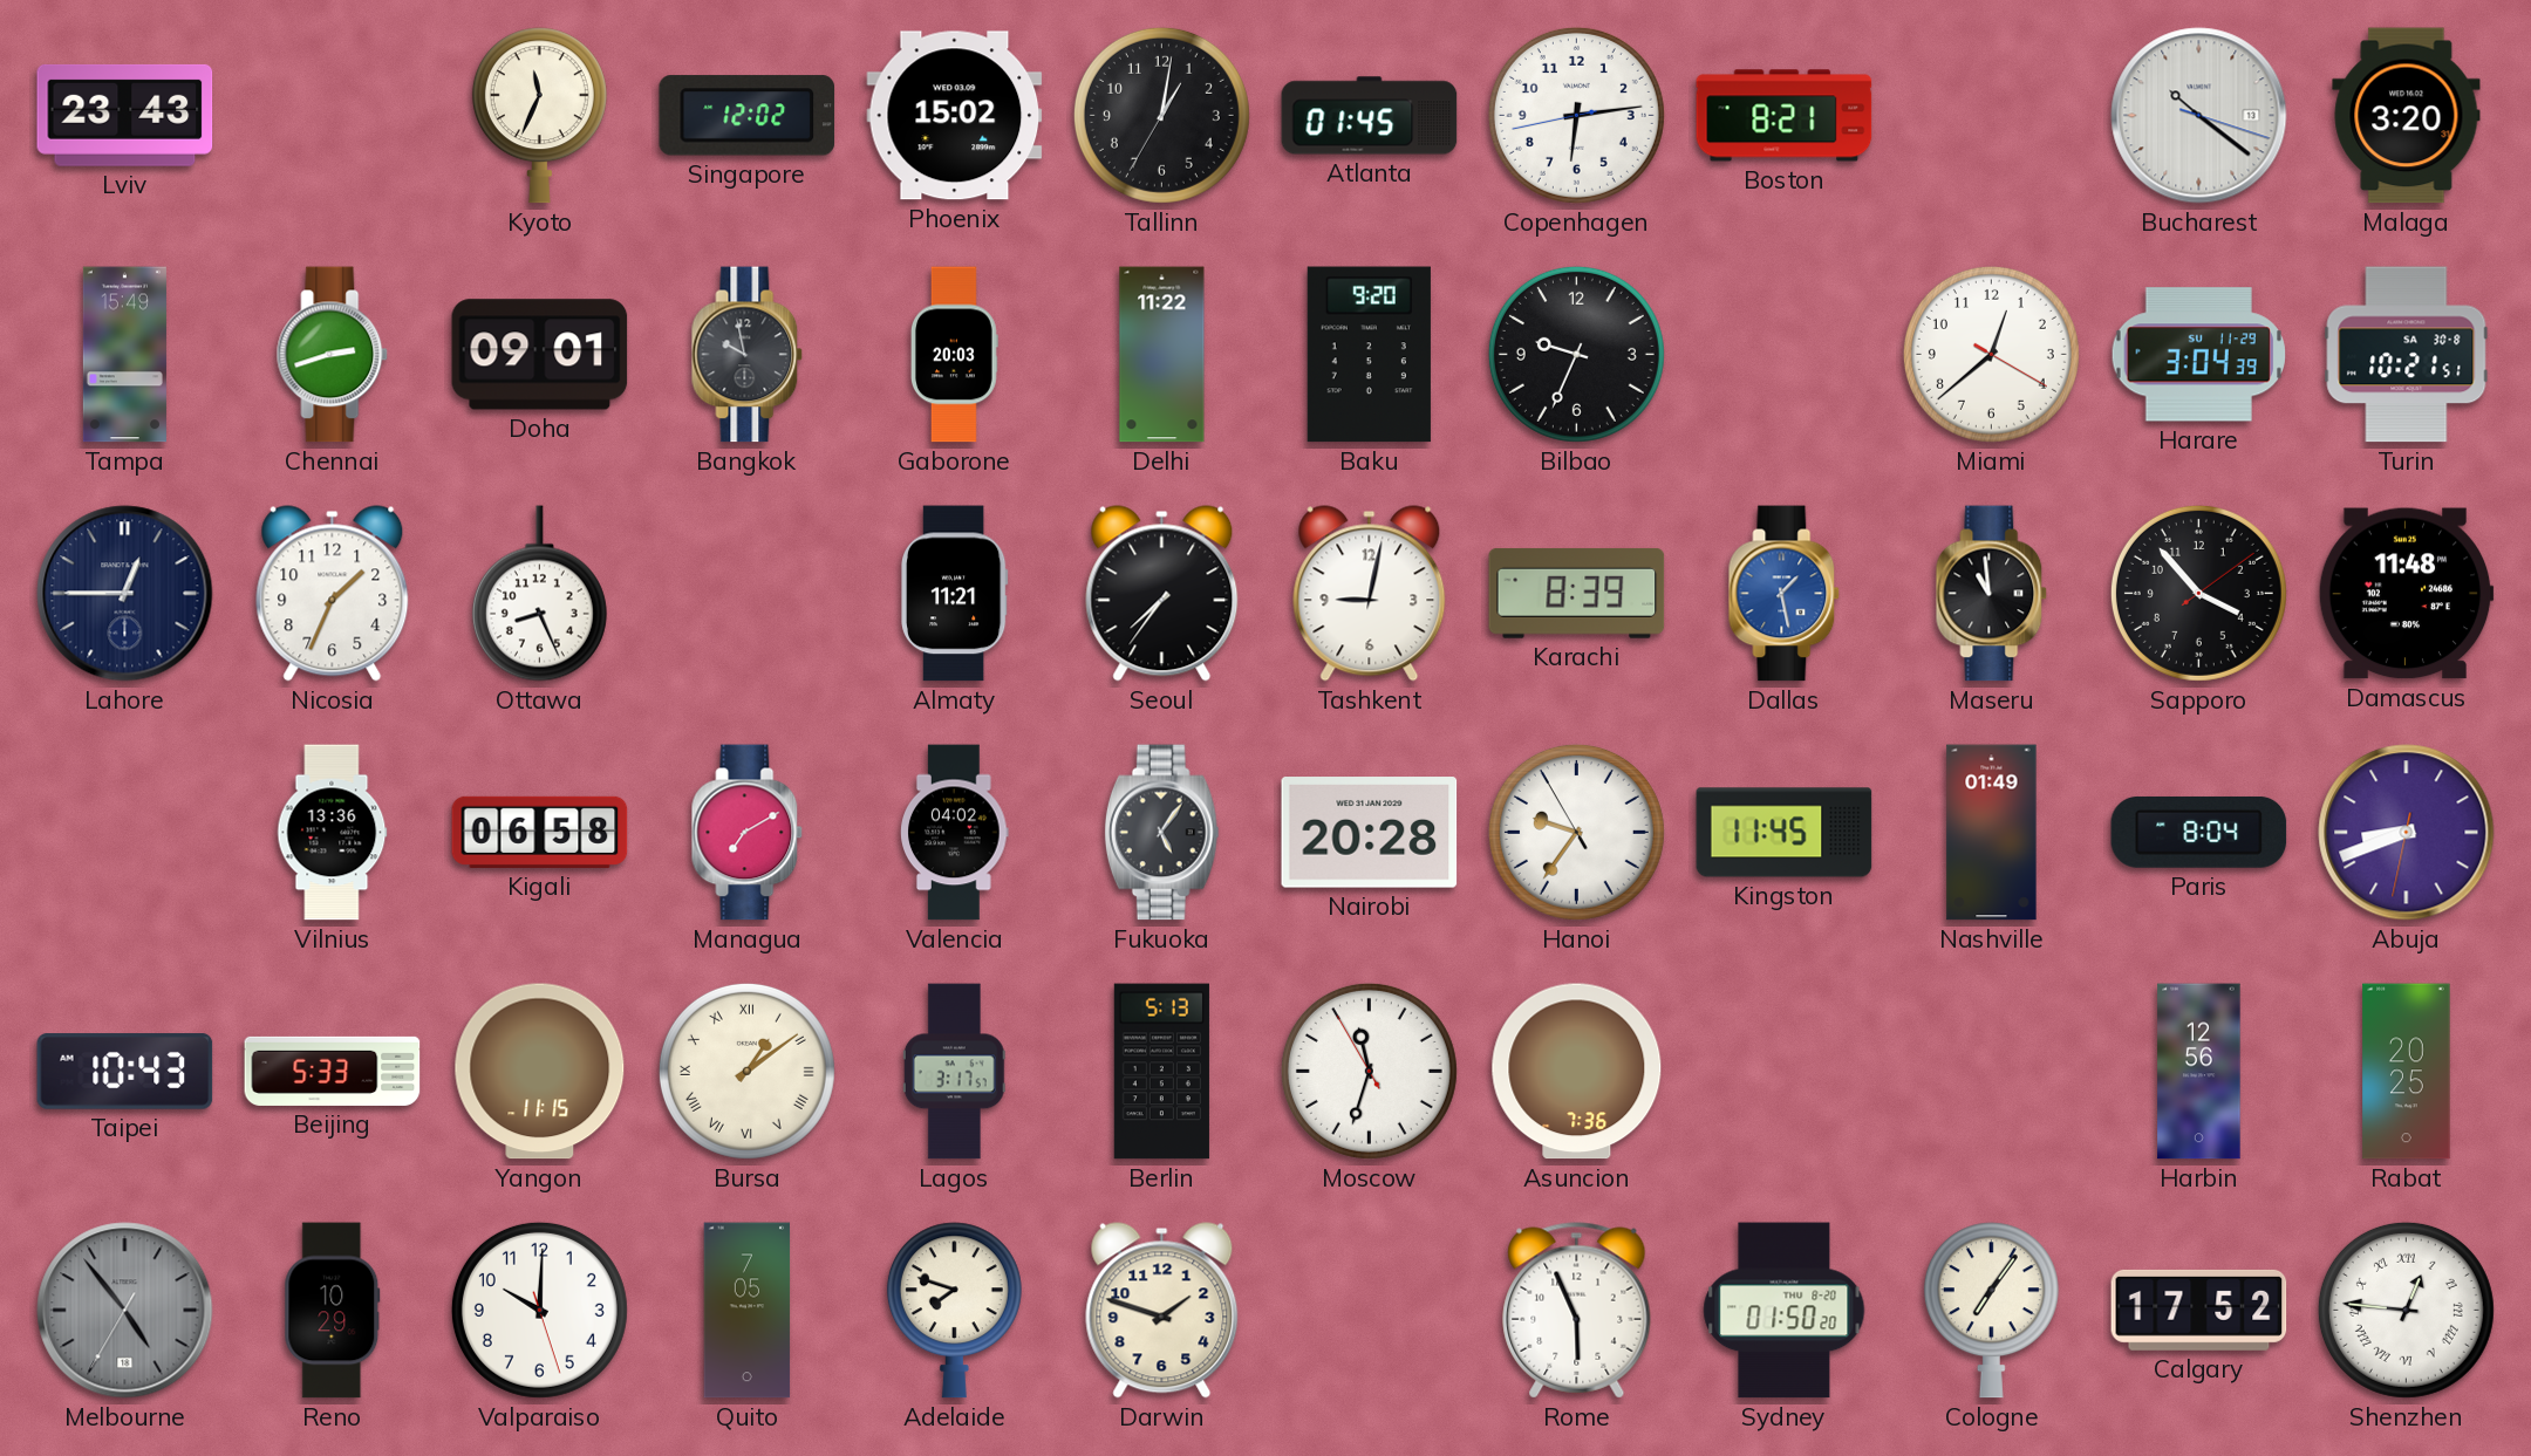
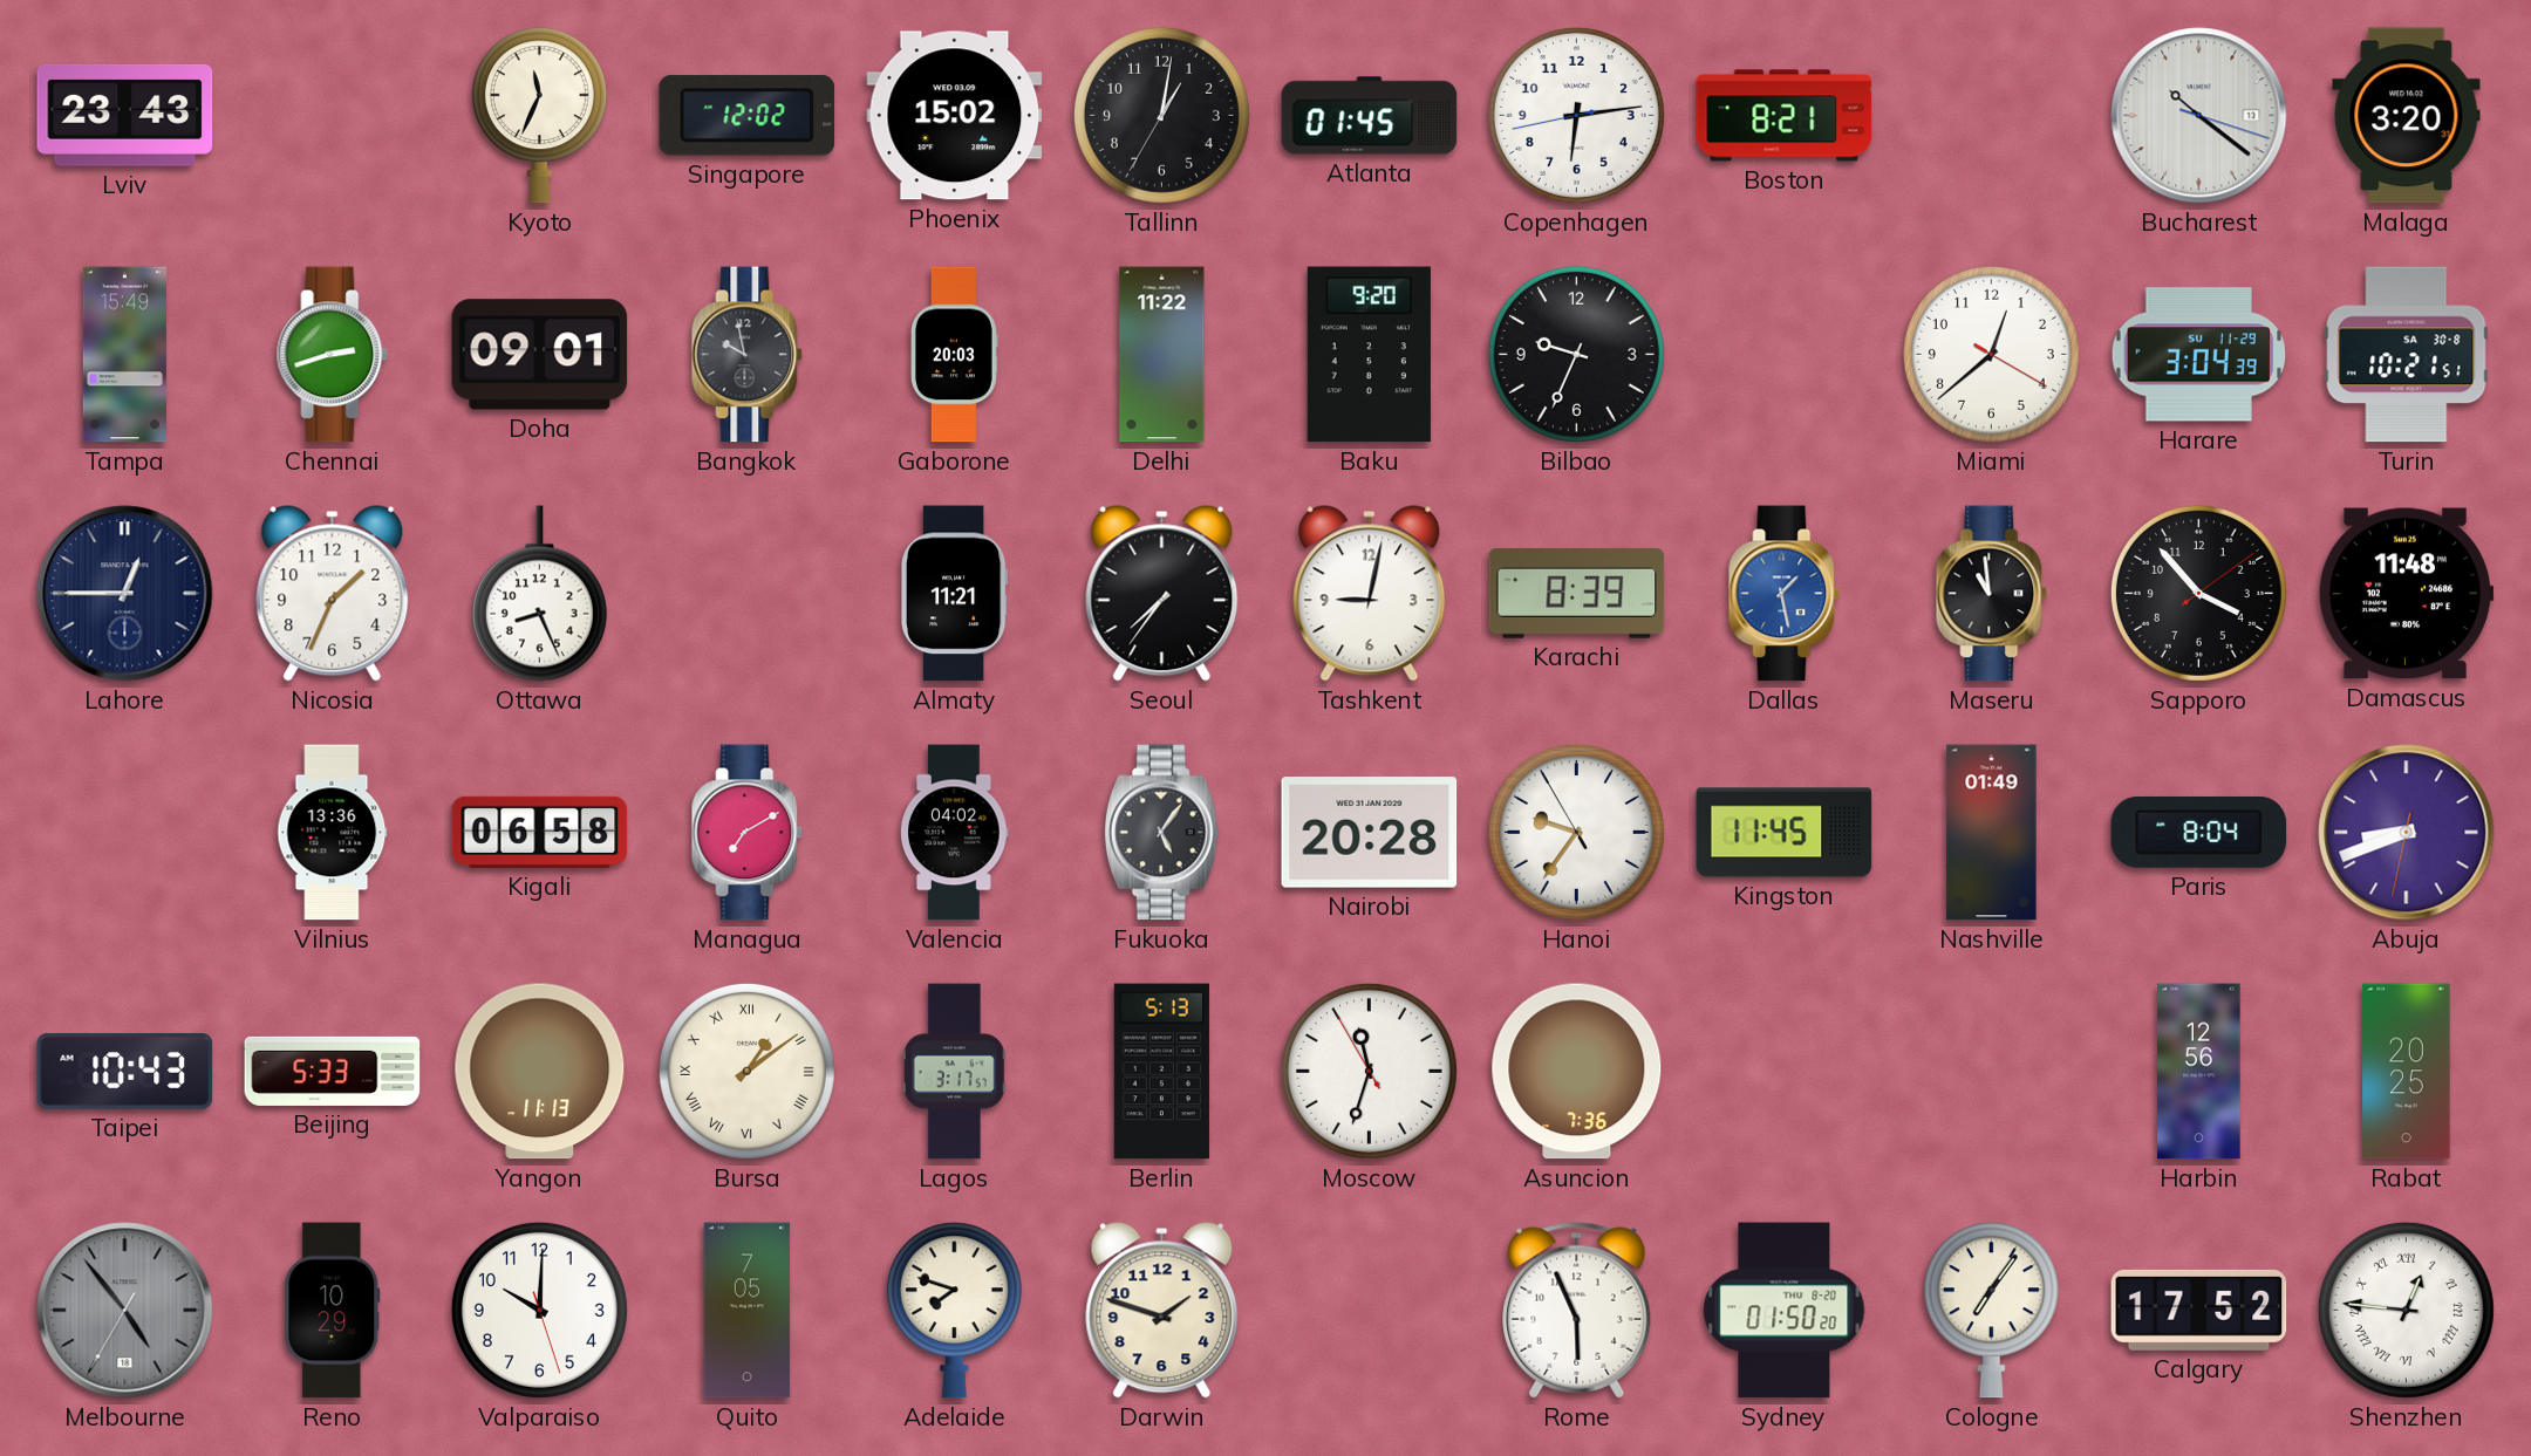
Yangon: 11:15 -> 11:13
